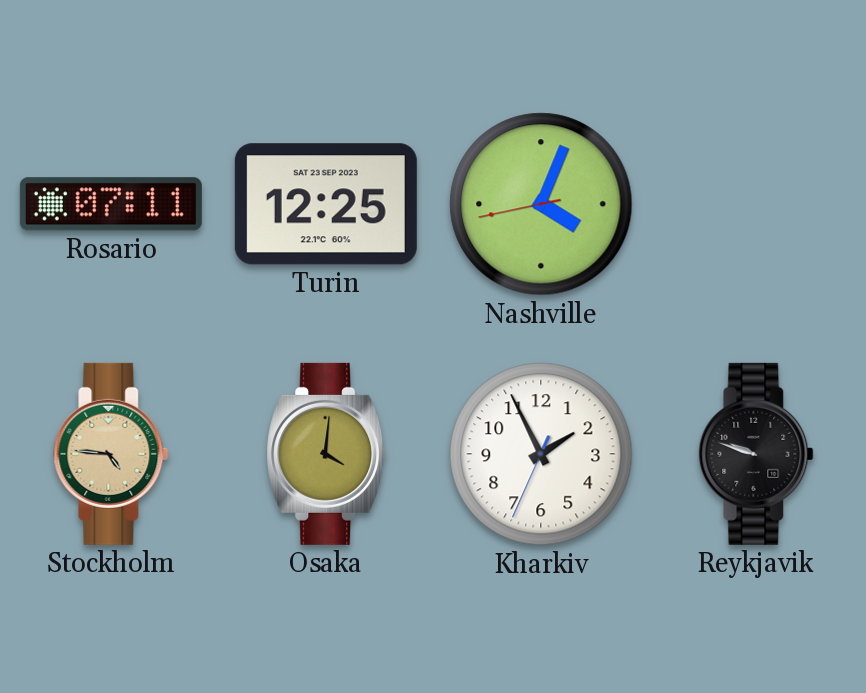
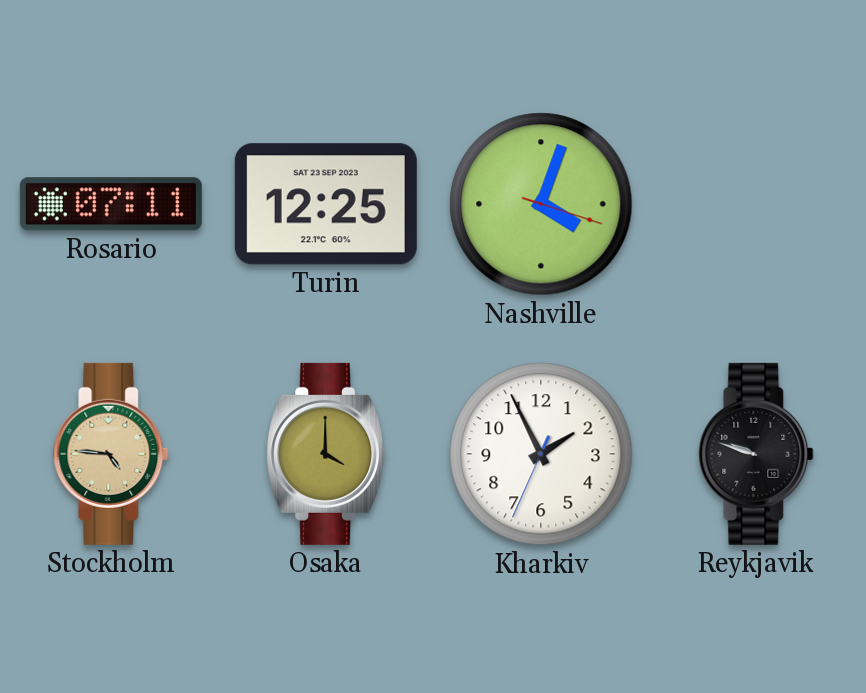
Nashville: 4:03:43 -> 4:03:18
Osaka: 4:01 -> 4:00
